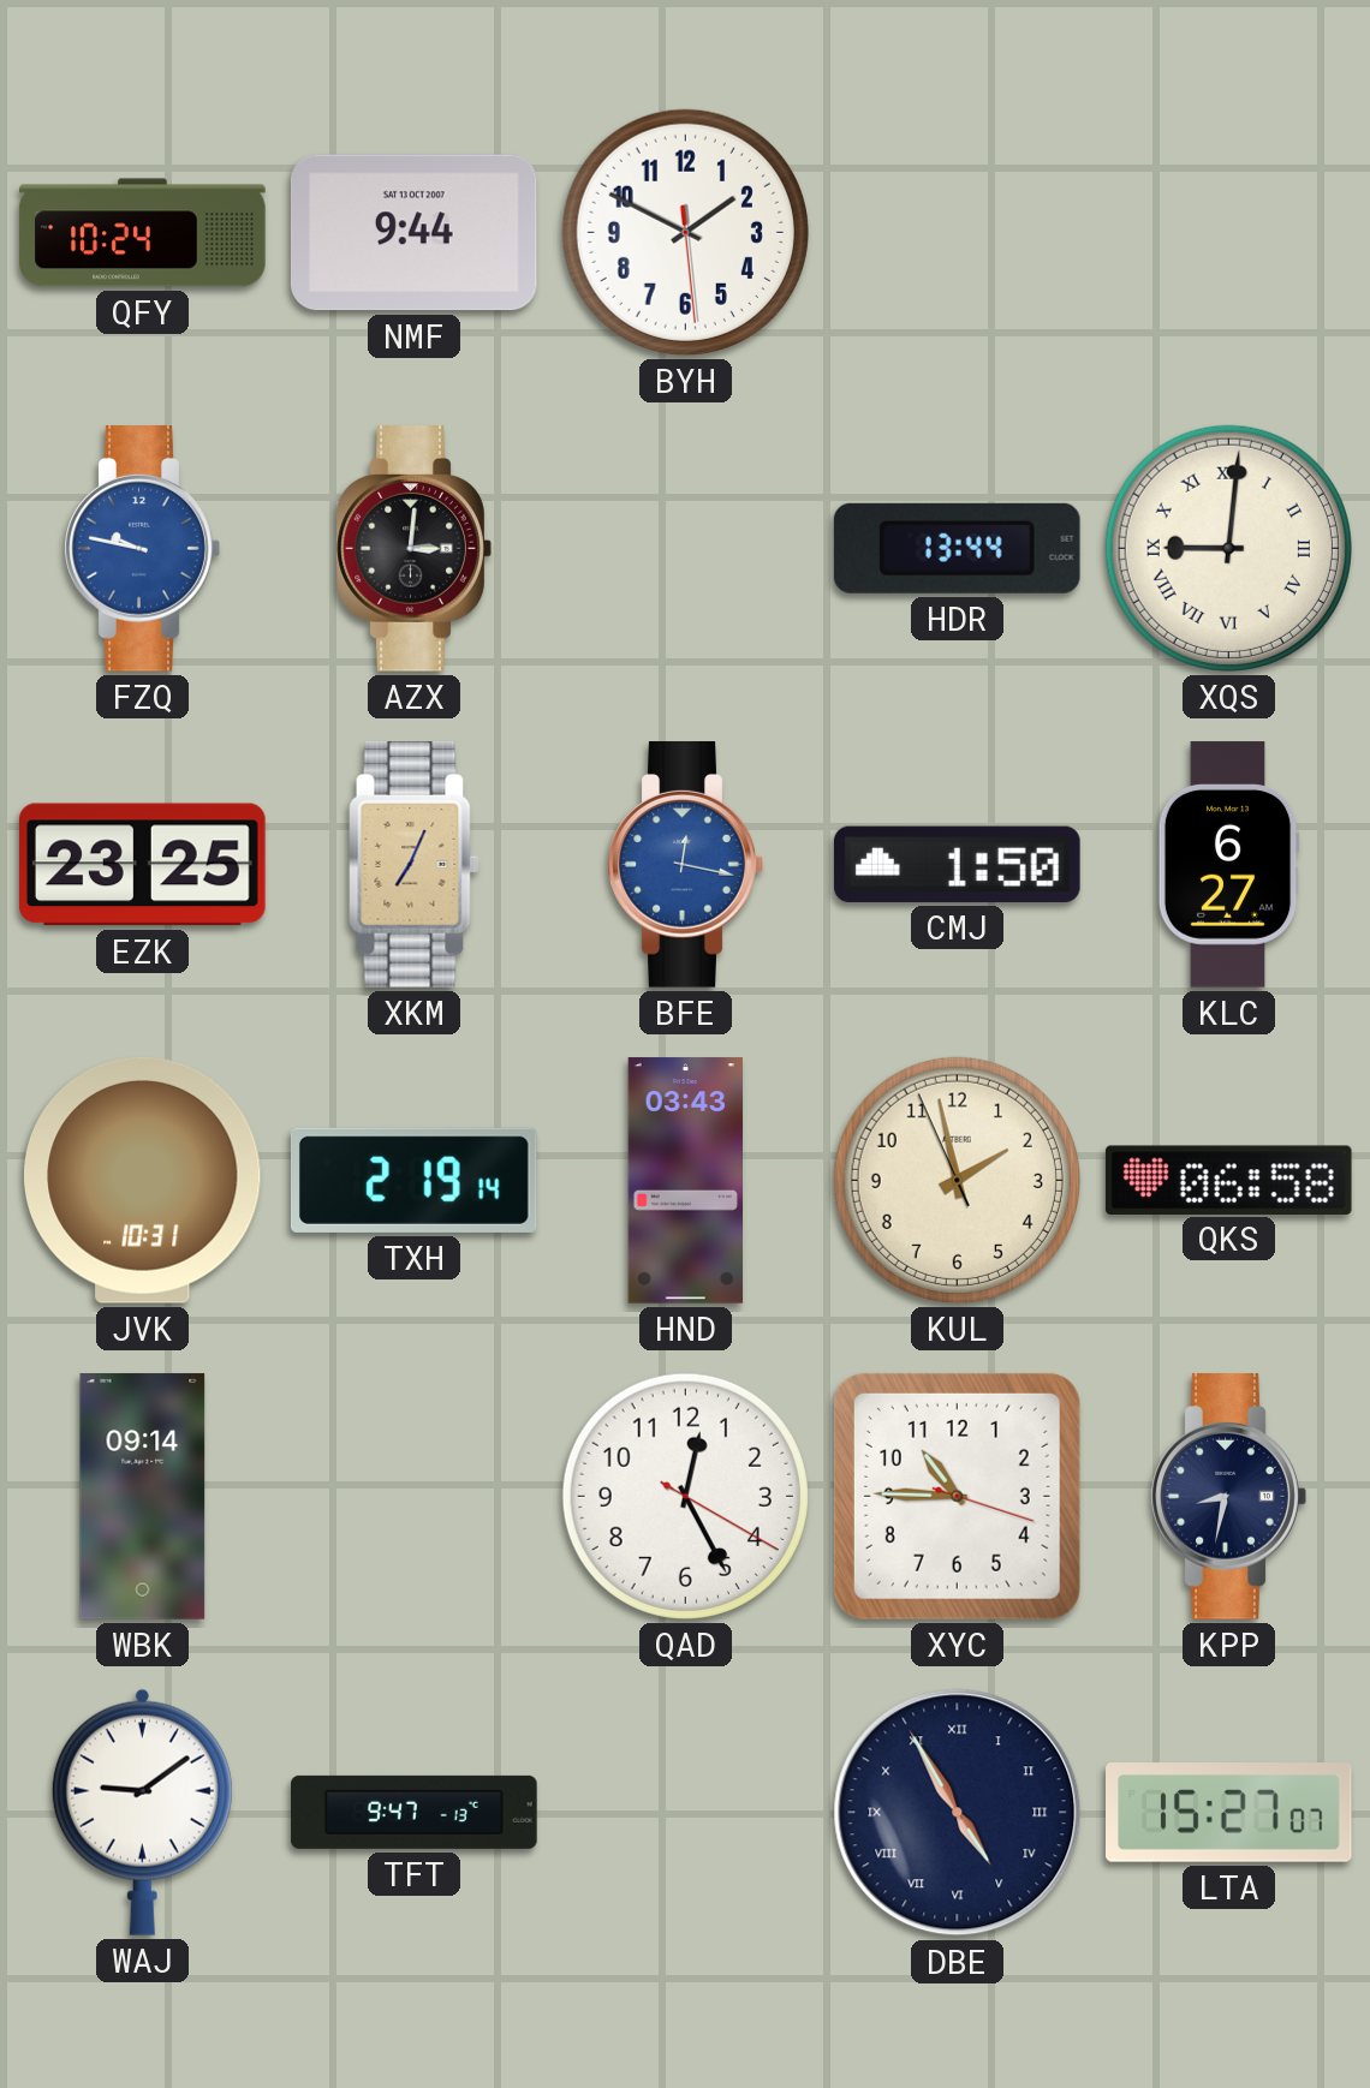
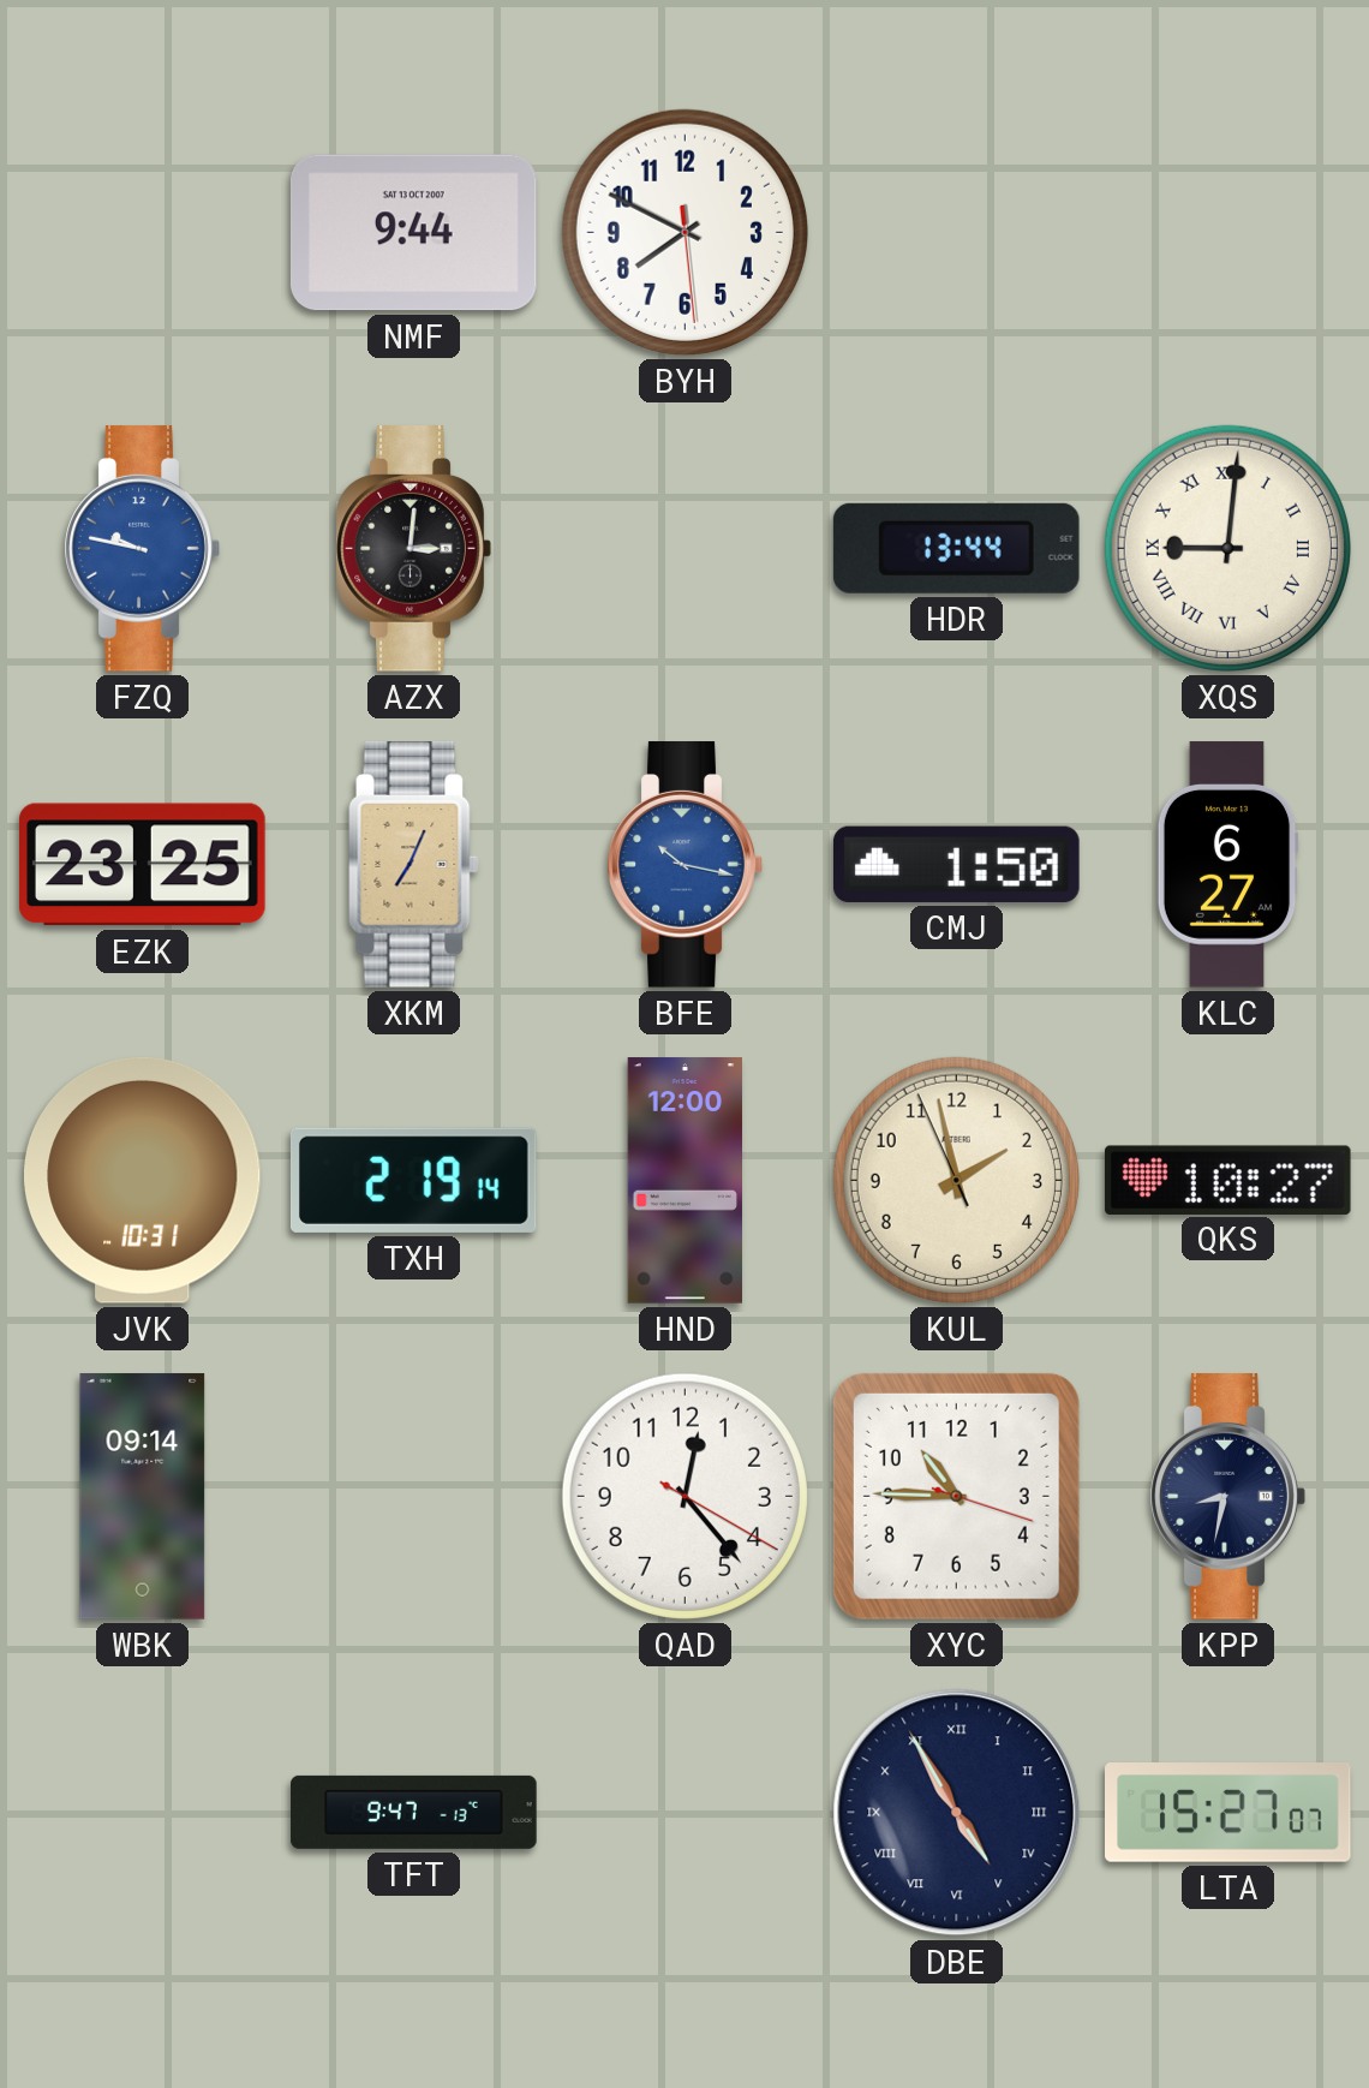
QFY: 10:24 -> none
BYH: 1:49 -> 7:49
BFE: 12:17 -> 10:17
HND: 03:43 -> 12:00
QKS: 06:58 -> 10:27
QAD: 12:25 -> 12:23
WAJ: 9:09 -> none
